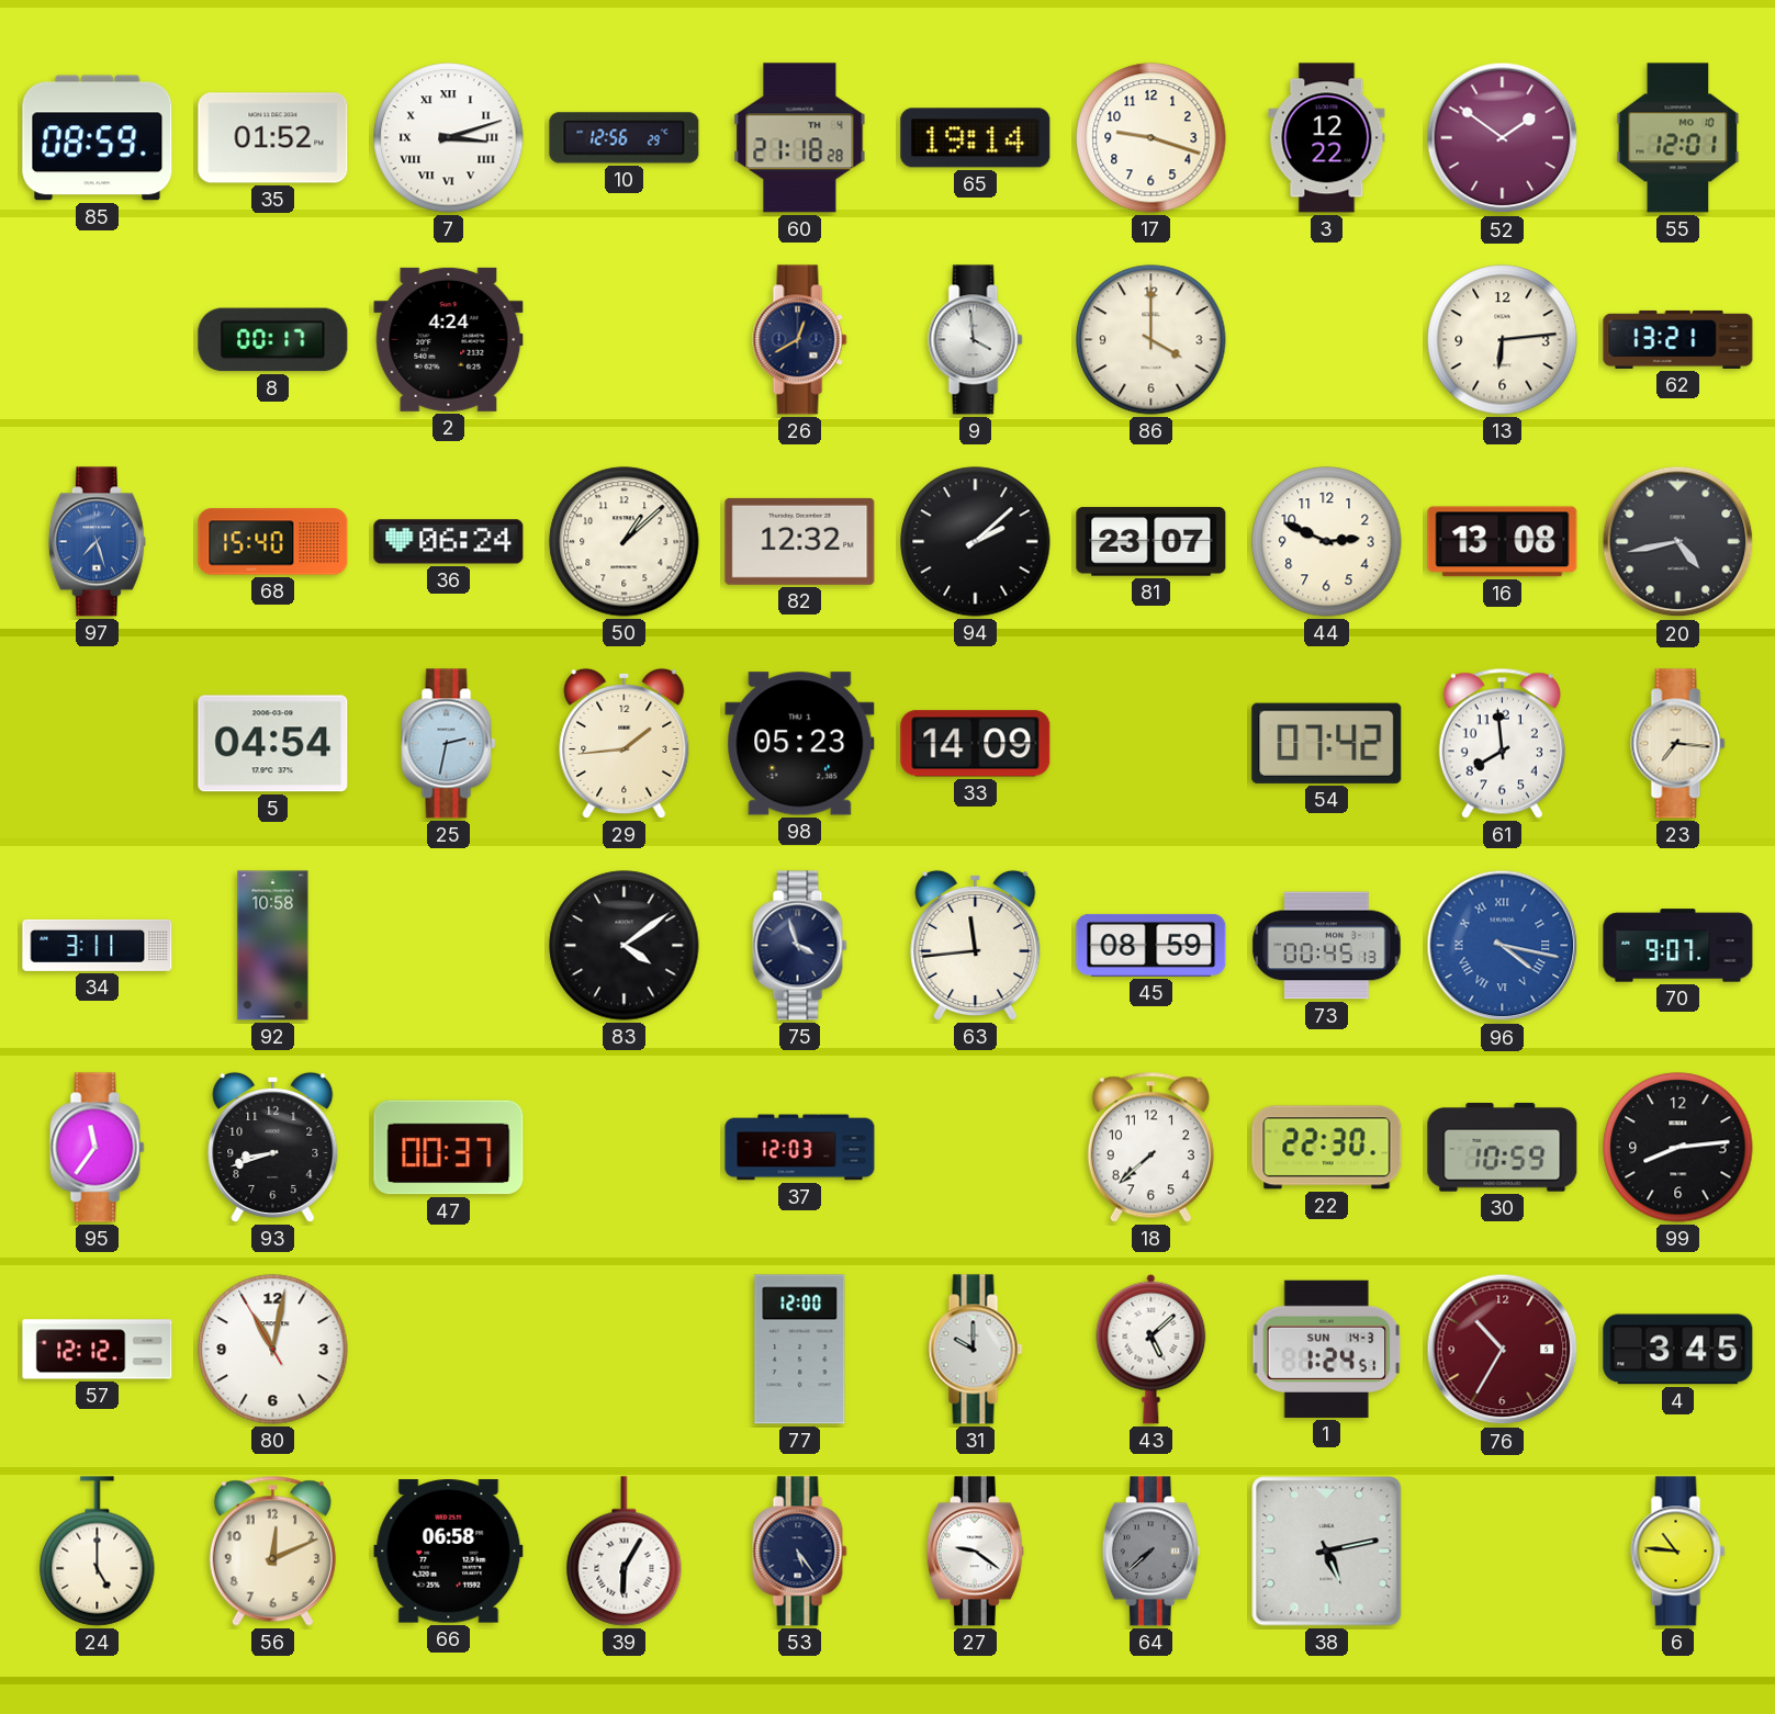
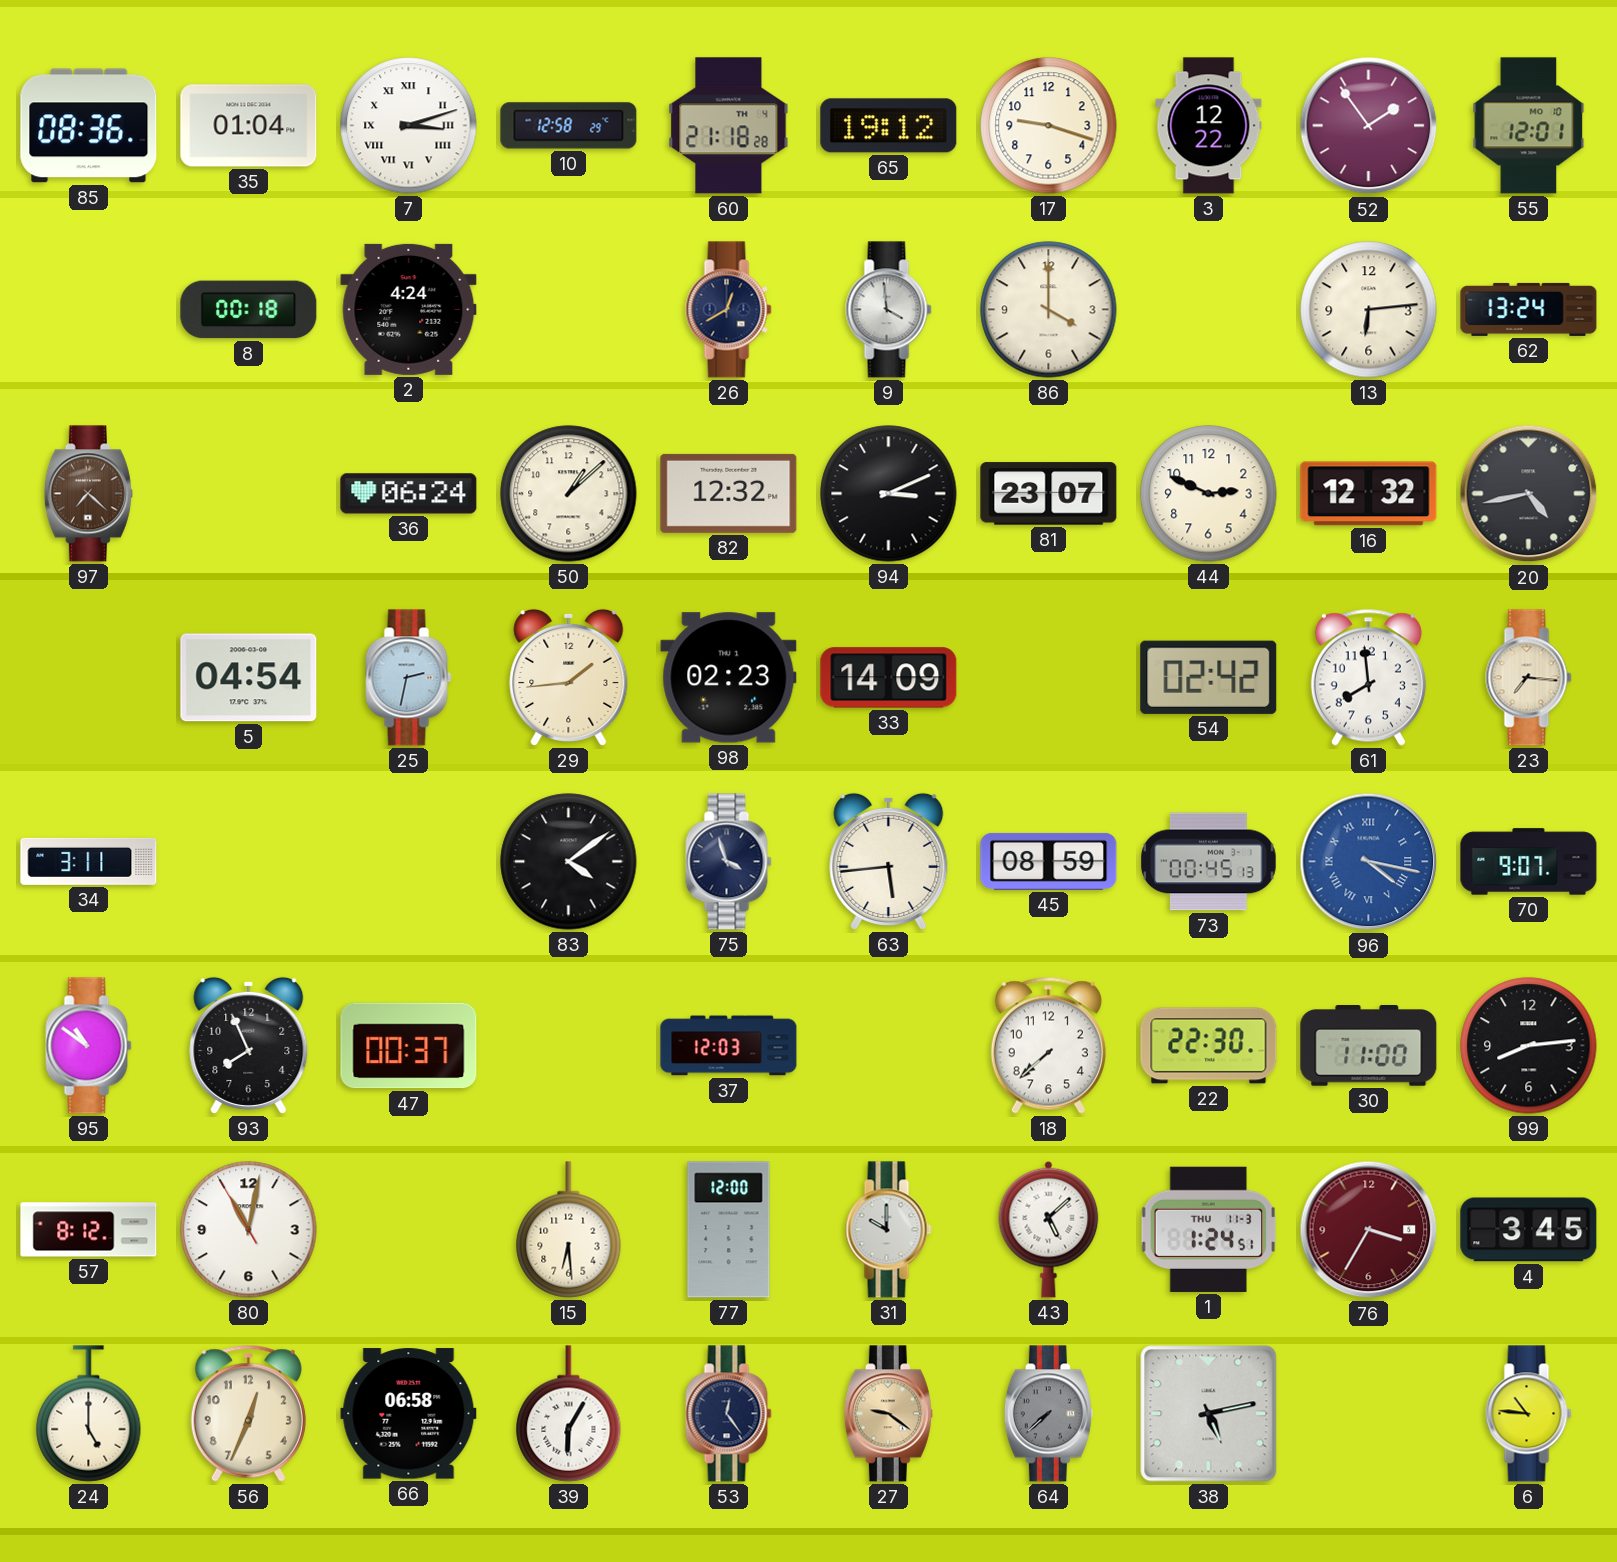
85: 08:59 -> 08:36
35: 01:52 -> 01:04
10: 12:56 -> 12:58
65: 19:14 -> 19:12
52: 1:51 -> 1:54
8: 00:17 -> 00:18
62: 13:21 -> 13:24
97: 7:27 -> 7:22
97 dial: blue -> brown
68: 15:40 -> none
94: 2:08 -> 3:11
16: 13:08 -> 12:32
98: 05:23 -> 02:23
54: 07:42 -> 02:42
92: 10:58 -> none
63: 11:44 -> 5:44
95: 11:36 -> 10:51
93: 8:42 -> 7:56
30: 10:59 -> 11:00
57: 12:12 -> 8:12
15: none -> 6:29
1 date: SUN 14-3 -> THU 11-3
76: 10:35 -> 3:35
56: 12:11 -> 12:34
53: 5:24 -> 12:24
27 dial: white -> champagne
